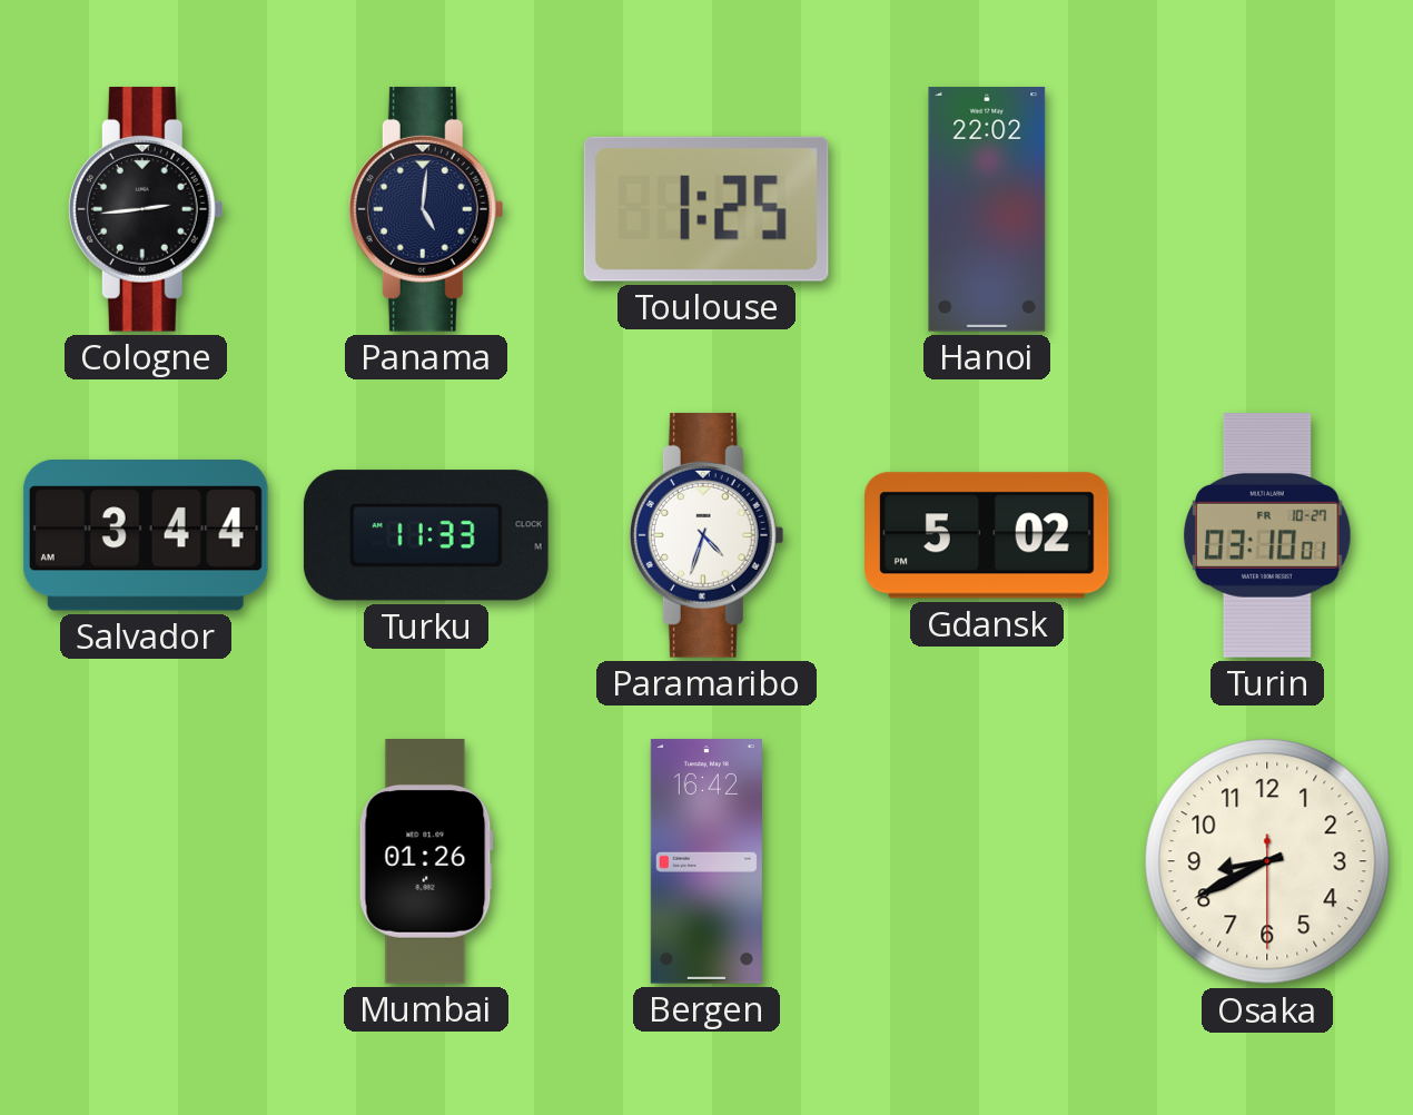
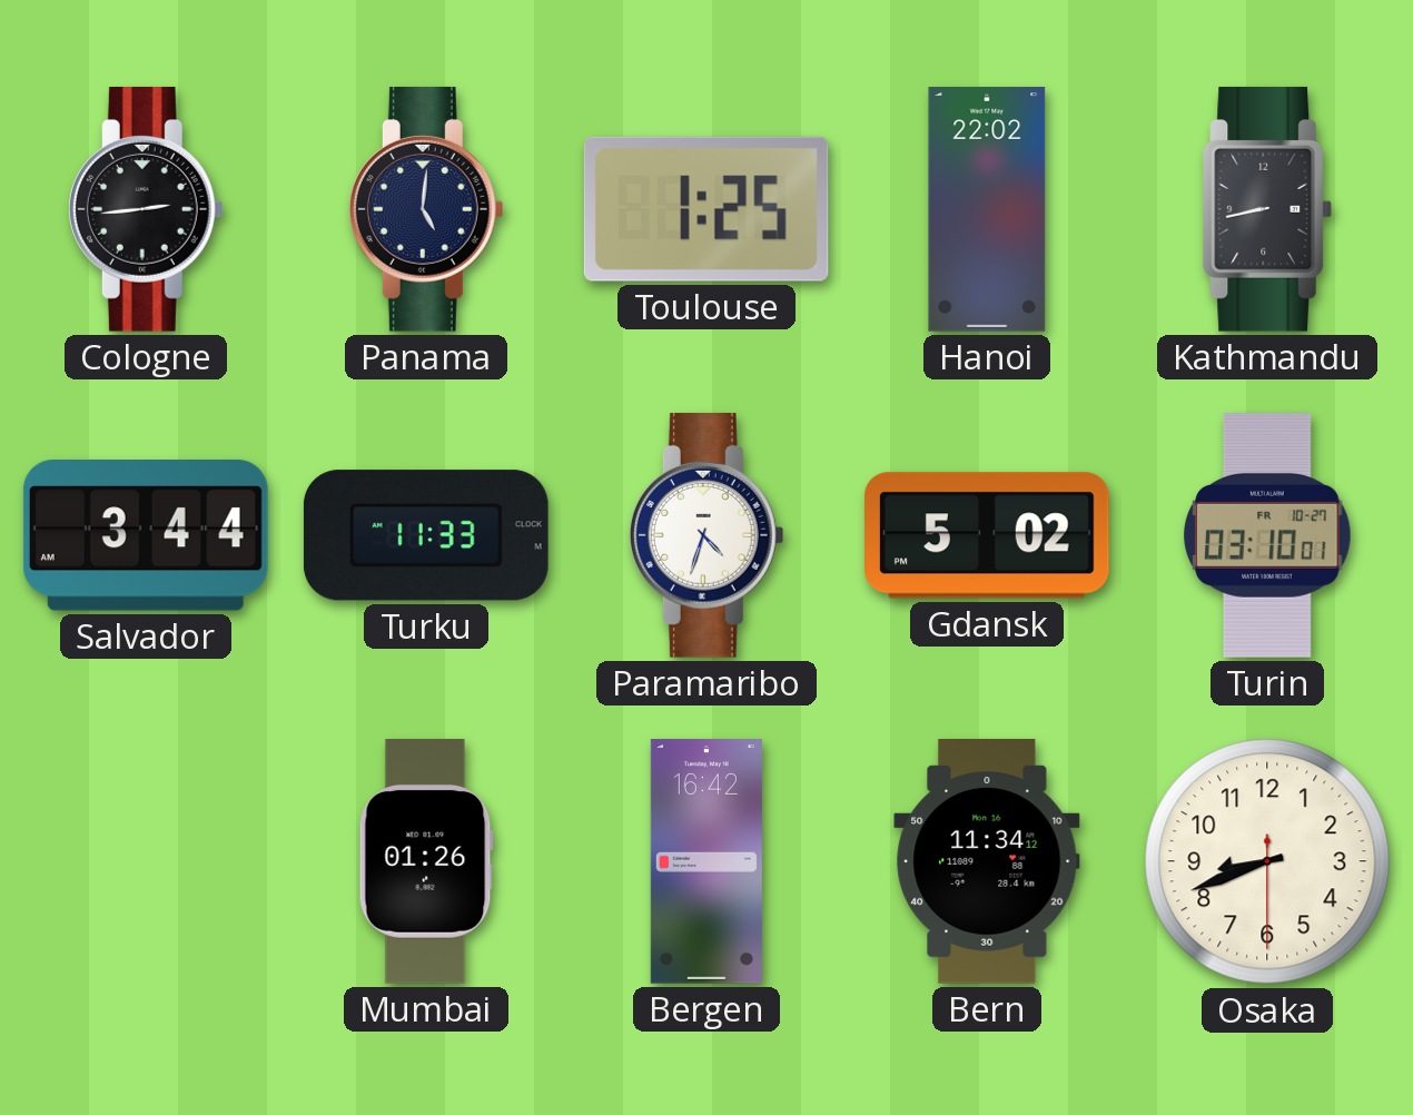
Kathmandu: none -> 8:43
Bern: none -> 11:34
Osaka: 8:40 -> 8:41
